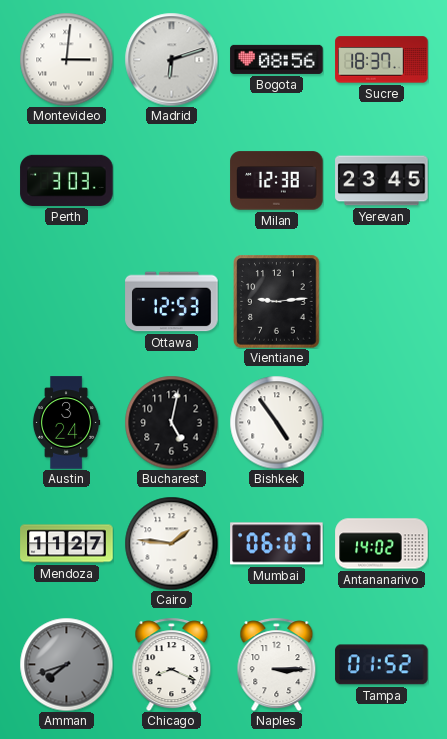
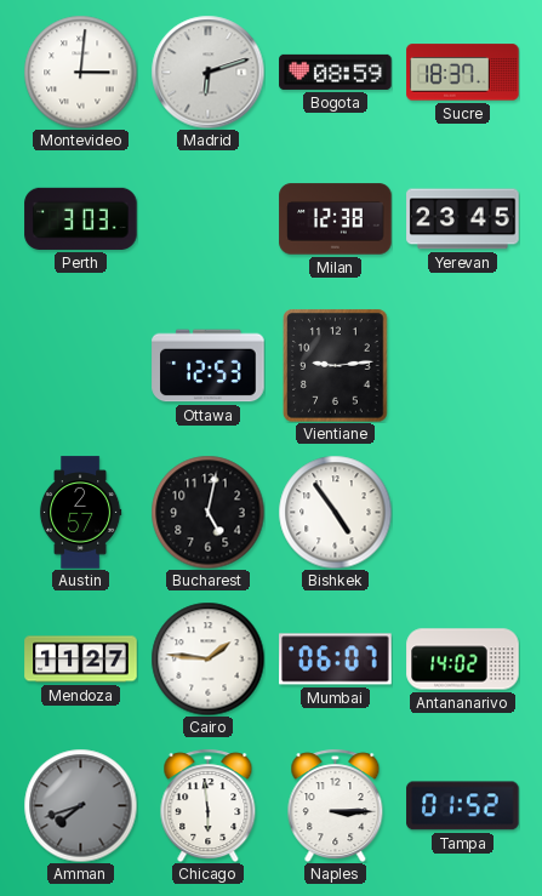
Bogota: 08:56 -> 08:59
Austin: 3:24 -> 2:57
Chicago: 8:19 -> 5:59
